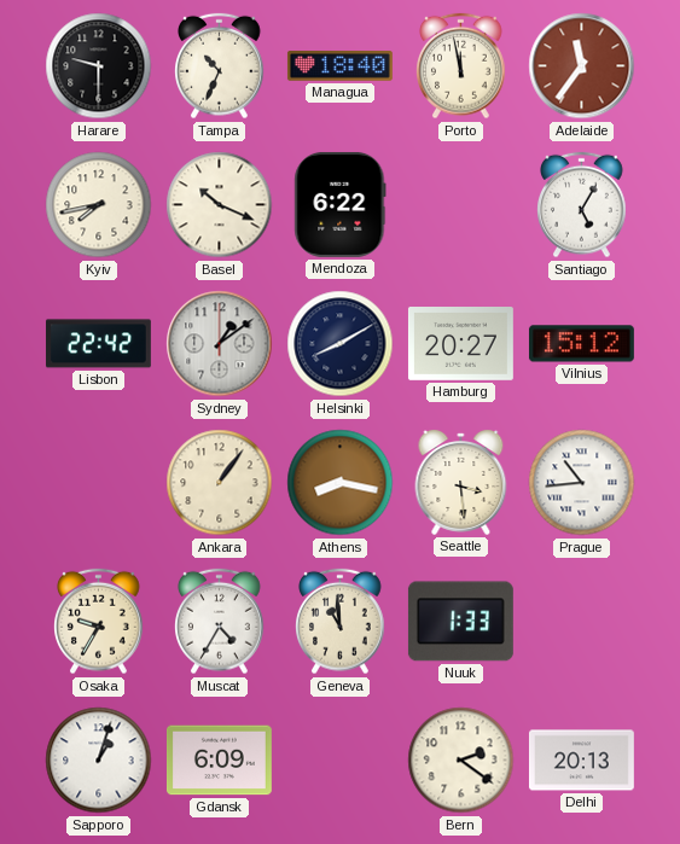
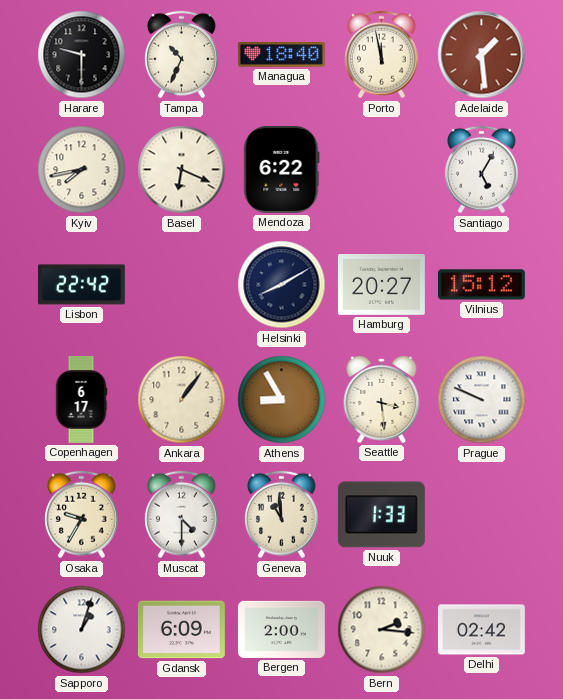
Adelaide: 11:36 -> 1:29
Basel: 10:19 -> 6:19
Sydney: 1:09 -> none
Copenhagen: none -> 6:17
Athens: 8:17 -> 8:55
Prague: 10:44 -> 9:49
Muscat: 4:35 -> 4:30
Bergen: none -> 2:00
Bern: 2:21 -> 2:16
Delhi: 20:13 -> 02:42
